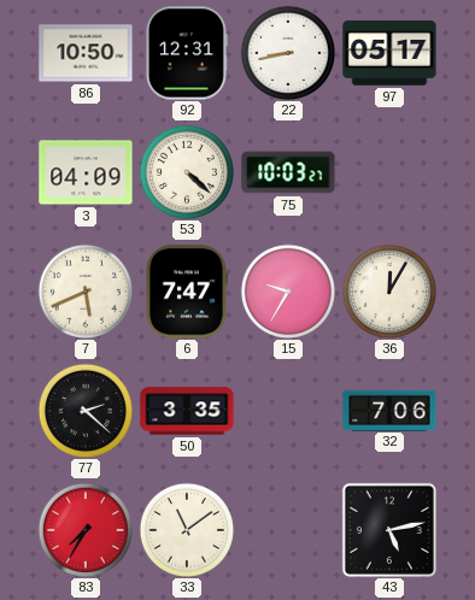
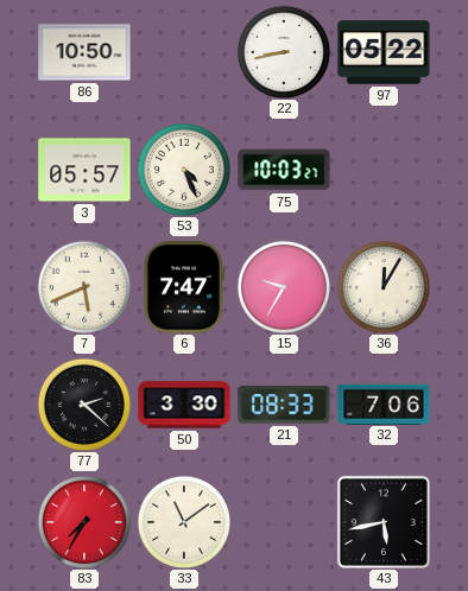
92: 12:31 -> none
97: 05:17 -> 05:22
3: 04:09 -> 05:57
53: 4:22 -> 4:26
50: 3:35 -> 3:30
21: none -> 08:33
43: 5:13 -> 5:43
